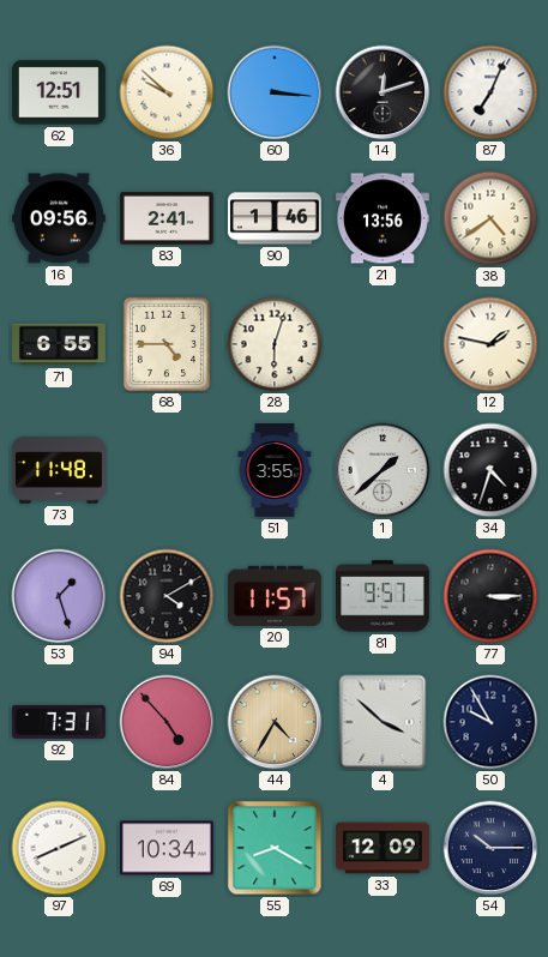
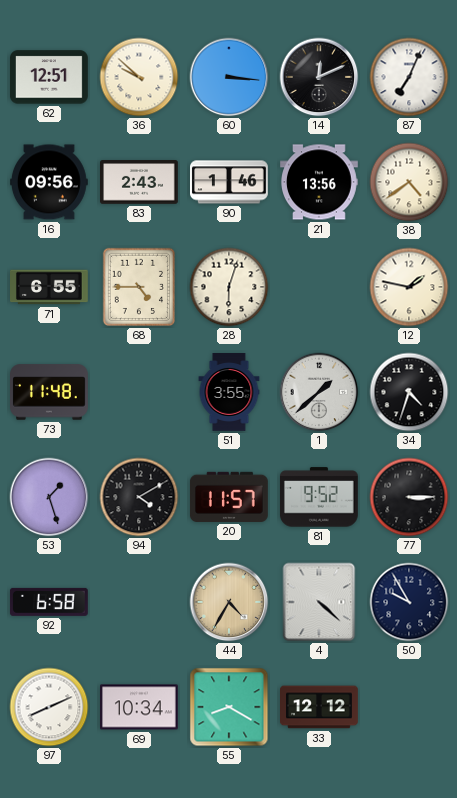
14: 12:12 -> 12:11
83: 2:41 -> 2:43
81: 9:57 -> 9:52
92: 7:31 -> 6:58
84: 4:53 -> none
4: 3:52 -> 4:22
33: 12:09 -> 12:12
54: 10:15 -> none
